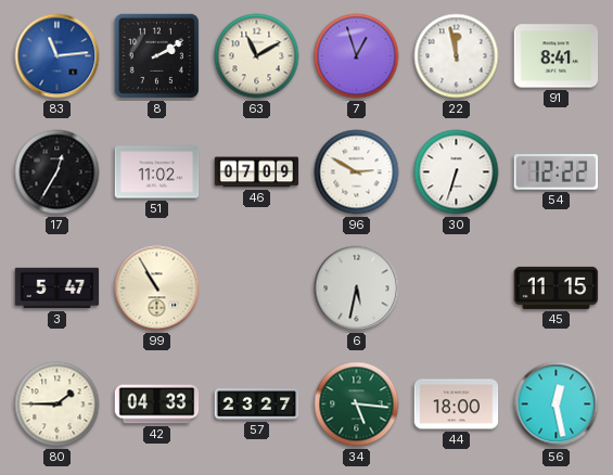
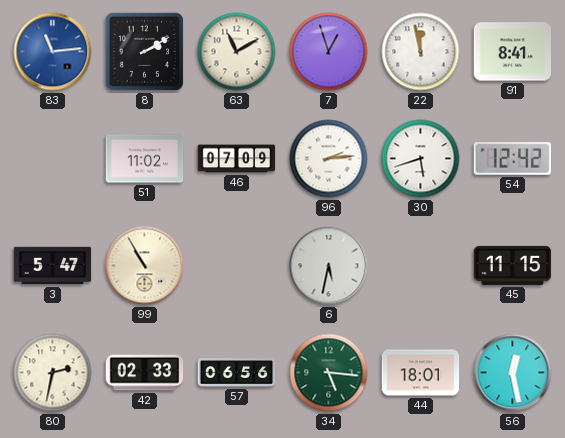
17: 12:35 -> none
96: 2:50 -> 2:14
30: 6:33 -> 5:42
54: 12:22 -> 12:42
80: 1:45 -> 2:32
42: 04:33 -> 02:33
57: 23:27 -> 06:56
44: 18:00 -> 18:01
